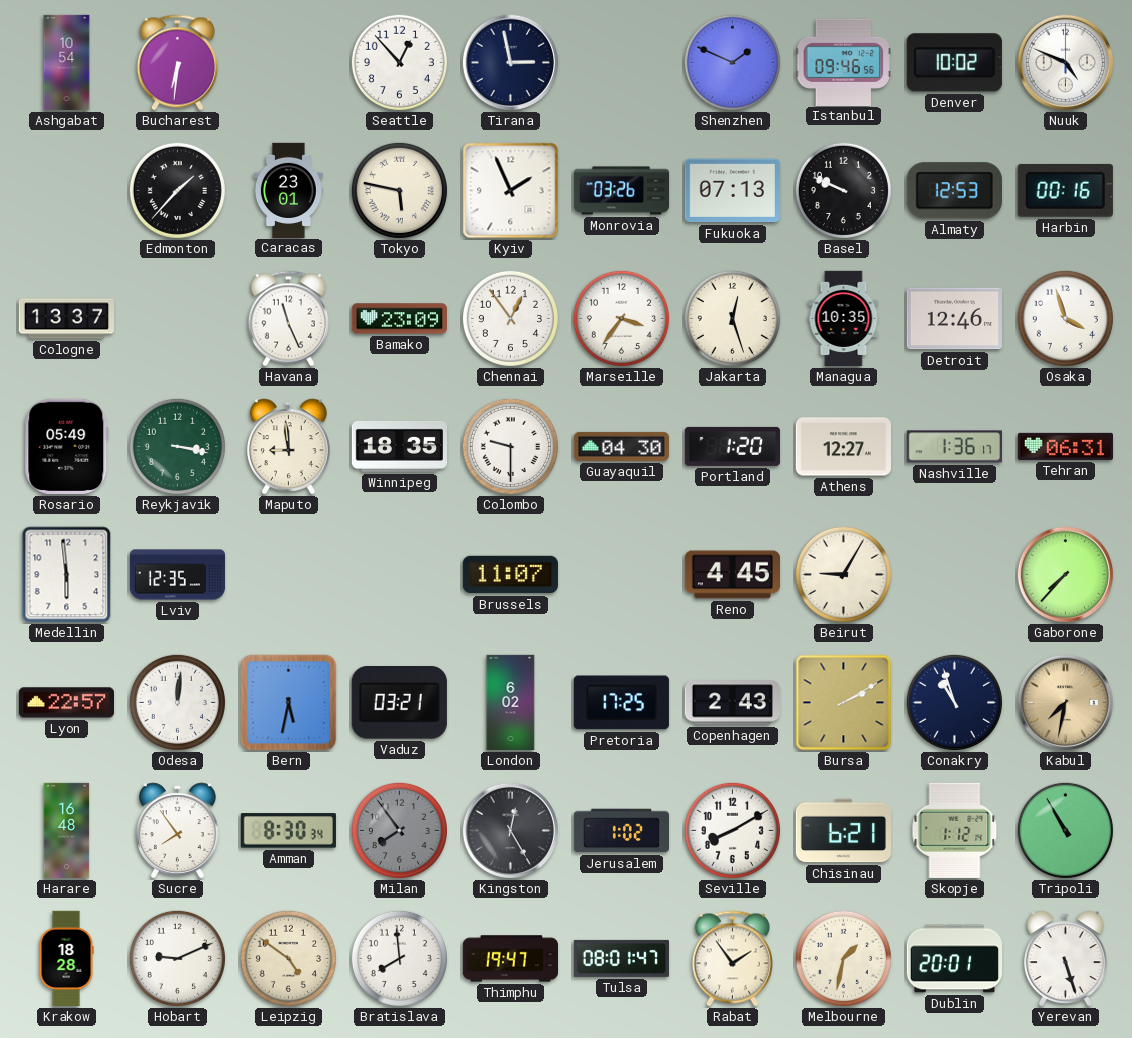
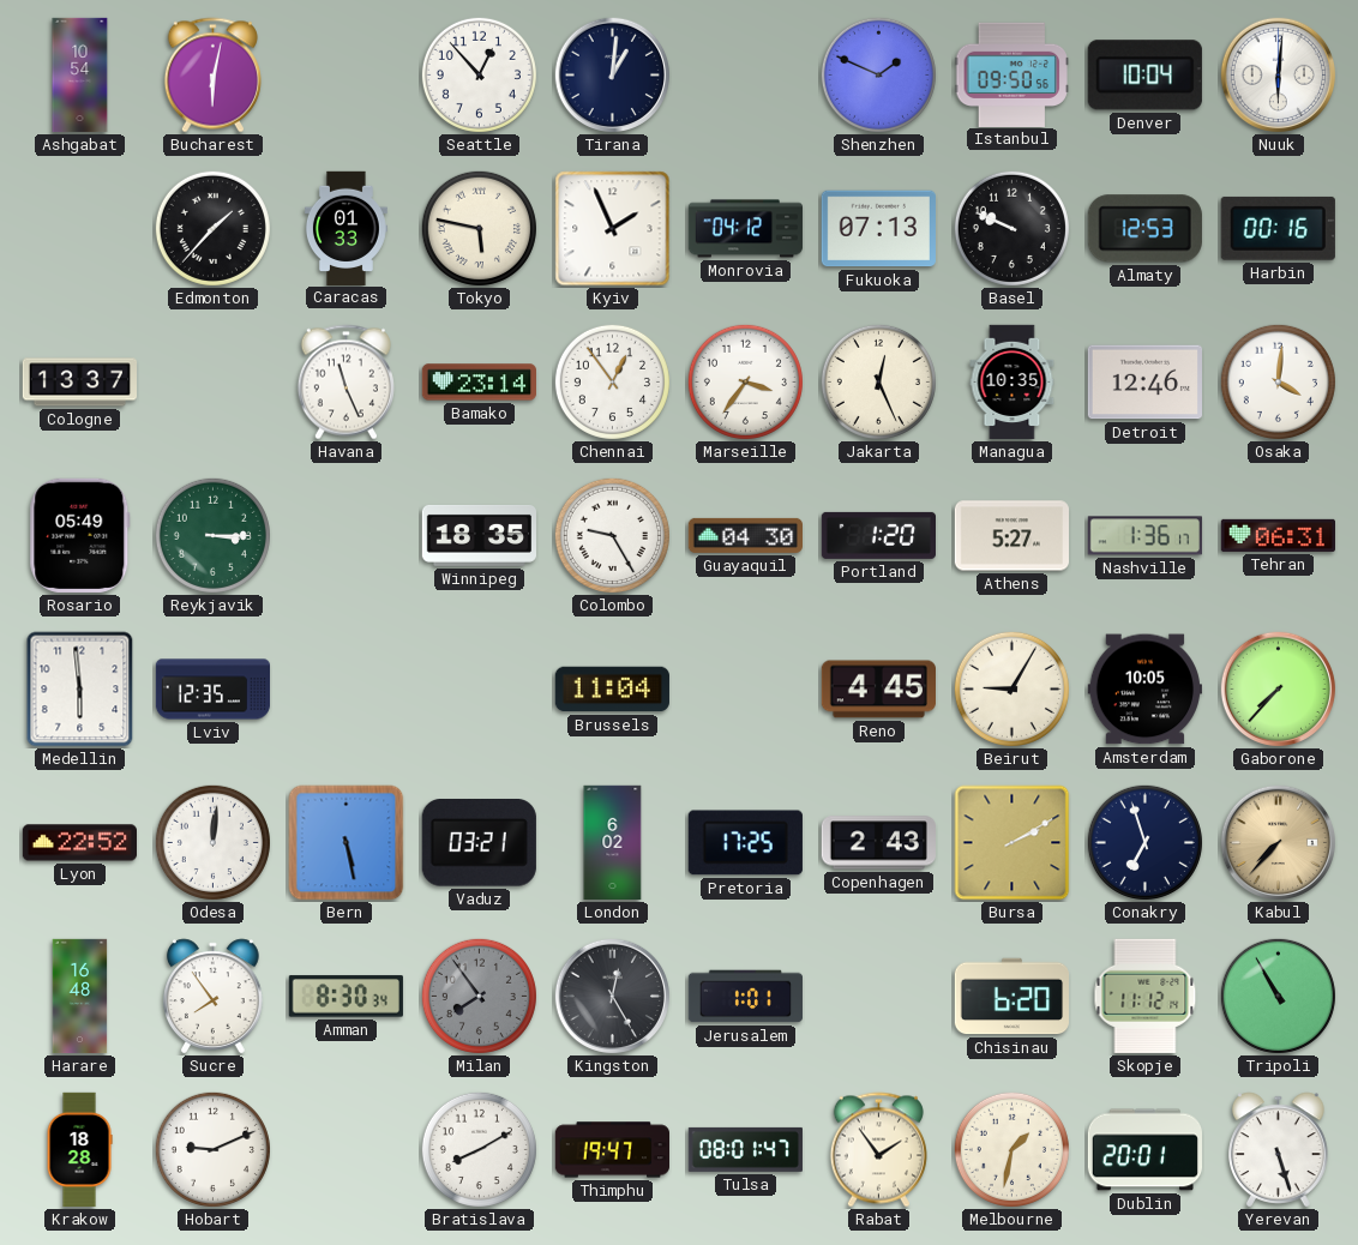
Bucharest: 6:31 -> 6:02
Tirana: 2:58 -> 1:01
Istanbul: 09:46 -> 09:50
Denver: 10:02 -> 10:04
Nuuk: 4:49 -> 6:01
Caracas: 23:01 -> 01:33
Monrovia: 03:26 -> 04:12
Bamako: 23:09 -> 23:14
Jakarta: 12:27 -> 12:26
Osaka: 3:57 -> 4:01
Reykjavik: 3:17 -> 3:15
Maputo: 8:59 -> none
Colombo: 9:30 -> 9:25
Athens: 12:27 -> 5:27
Brussels: 11:07 -> 11:04
Amsterdam: none -> 10:05
Lyon: 22:57 -> 22:52
Bern: 5:32 -> 5:28
Conakry: 10:57 -> 6:57
Kabul: 7:32 -> 7:37
Jerusalem: 1:02 -> 1:01
Seville: 8:10 -> none
Chisinau: 6:21 -> 6:20
Skopje: 1:12 -> 11:12
Leipzig: 4:51 -> none
Bratislava: 7:59 -> 8:10
